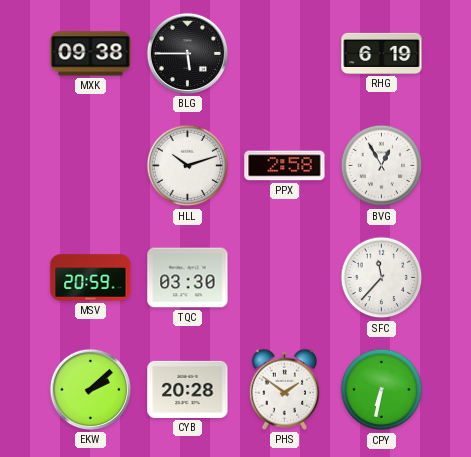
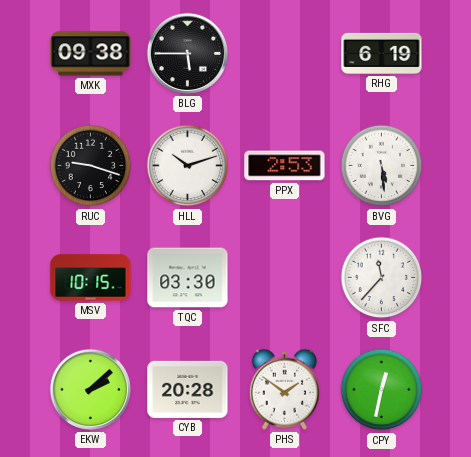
RUC: none -> 9:18
PPX: 2:58 -> 2:53
BVG: 12:55 -> 5:29
MSV: 20:59 -> 10:15
CPY: 6:32 -> 12:32
